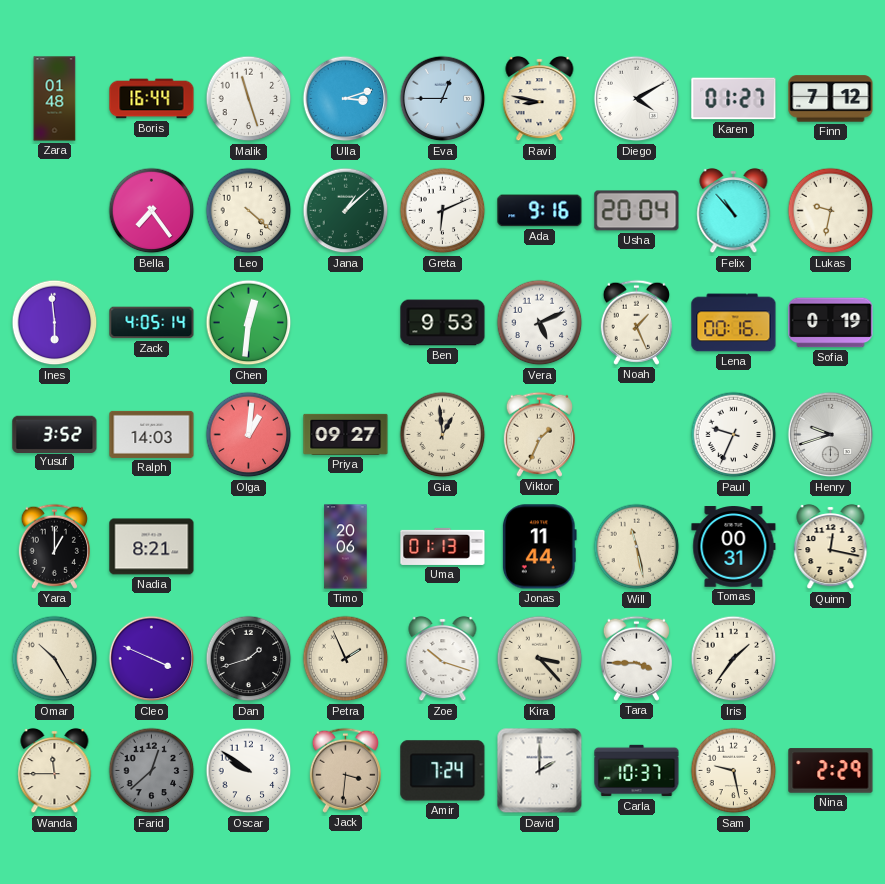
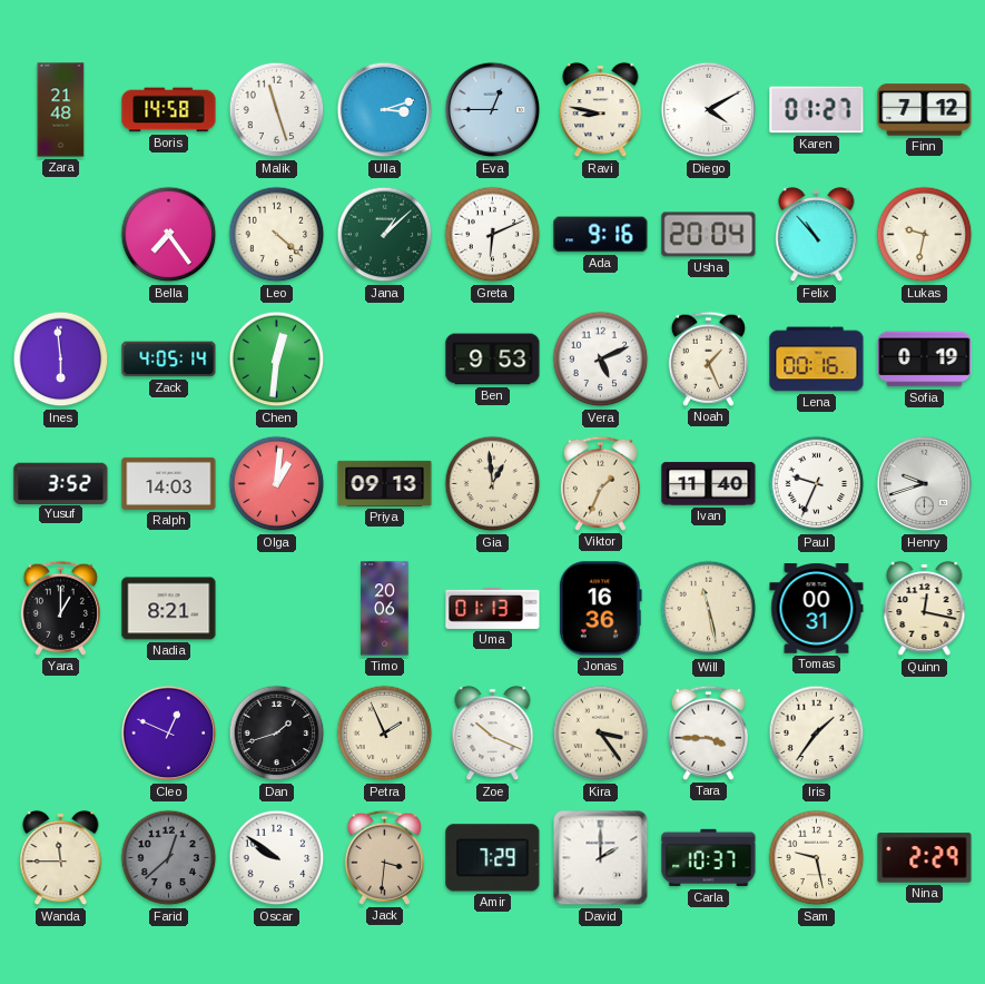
Zara: 01:48 -> 21:48
Boris: 16:44 -> 14:58
Priya: 09:27 -> 09:13
Ivan: none -> 11:40
Jonas: 11:44 -> 16:36
Omar: 10:25 -> none
Cleo: 3:49 -> 12:49
Zoe: 10:18 -> 10:19
Kira: 3:23 -> 3:24
Amir: 7:24 -> 7:29
